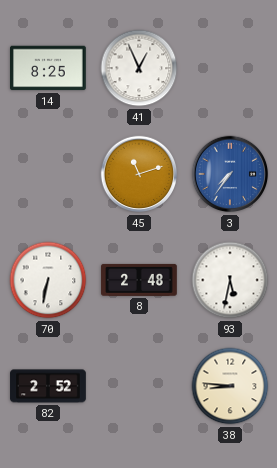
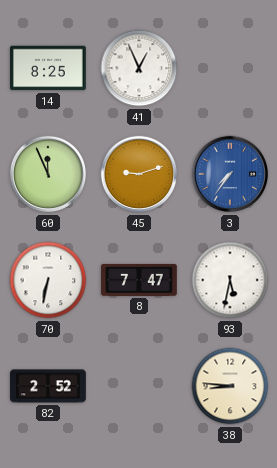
60: none -> 11:56
45: 11:12 -> 9:12
8: 2:48 -> 7:47
